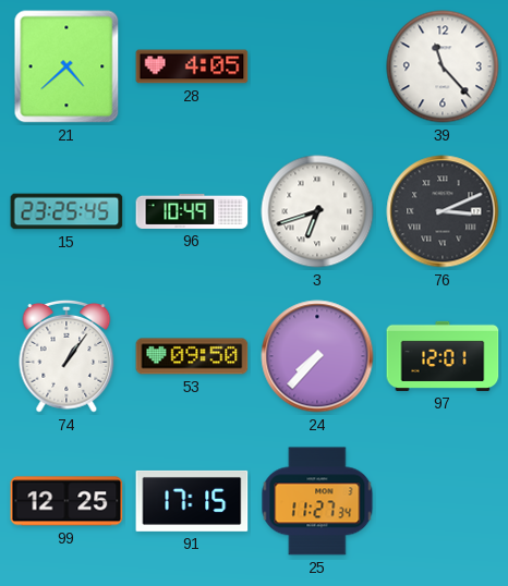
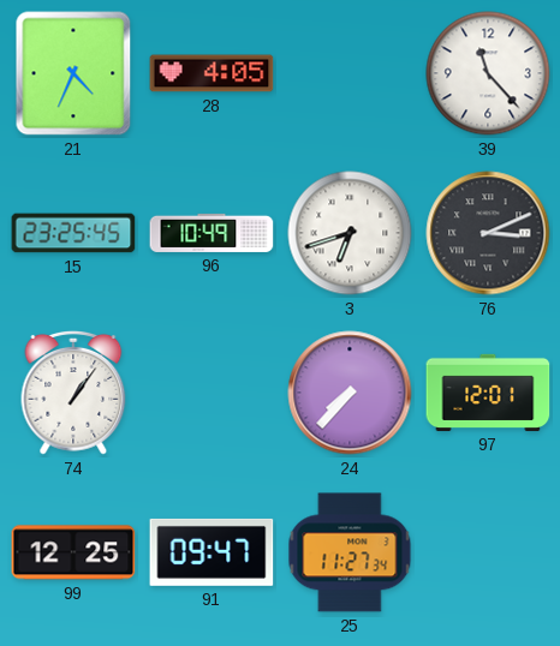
21: 4:38 -> 4:34
53: 09:50 -> none
91: 17:15 -> 09:47
